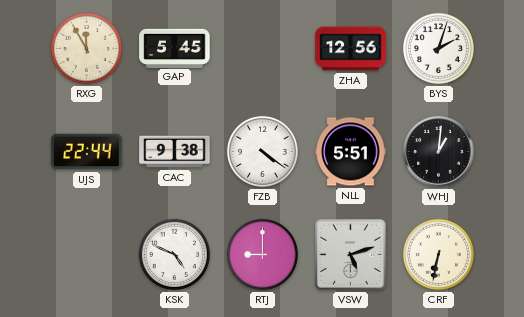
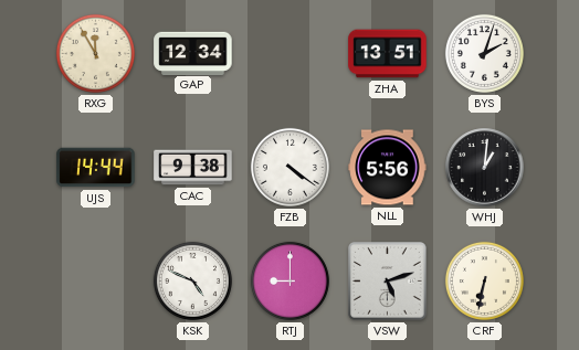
GAP: 5:45 -> 12:34
ZHA: 12:56 -> 13:51
UJS: 22:44 -> 14:44
NLL: 5:51 -> 5:56
